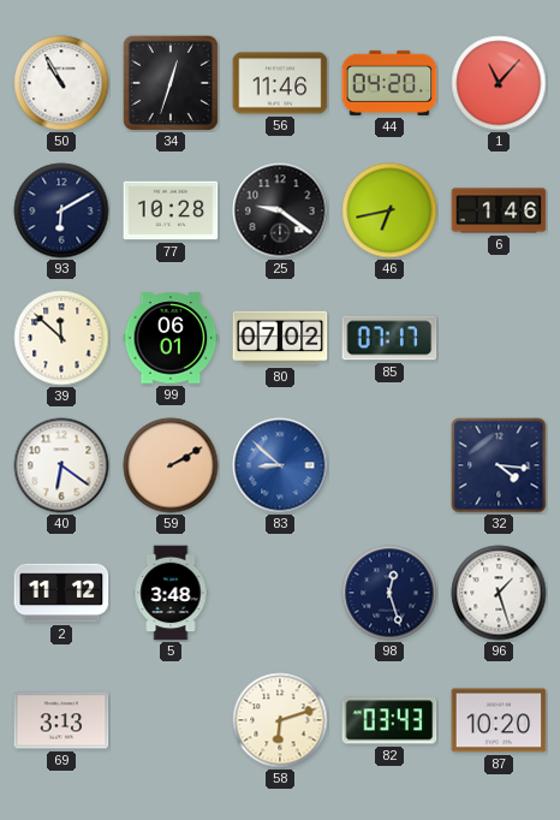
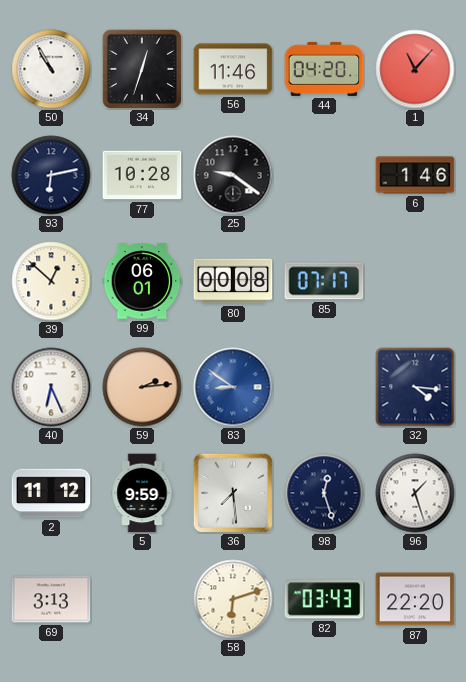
93: 6:10 -> 6:13
46: 6:43 -> none
39: 11:52 -> 12:52
80: 07:02 -> 00:08
40: 6:21 -> 6:26
59: 2:10 -> 2:14
83: 8:52 -> 8:51
5: 3:48 -> 9:59
36: none -> 7:29
87: 10:20 -> 22:20
